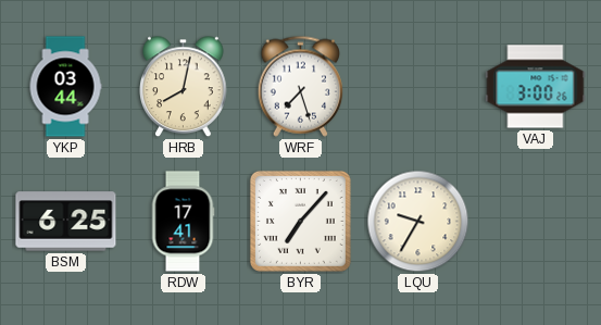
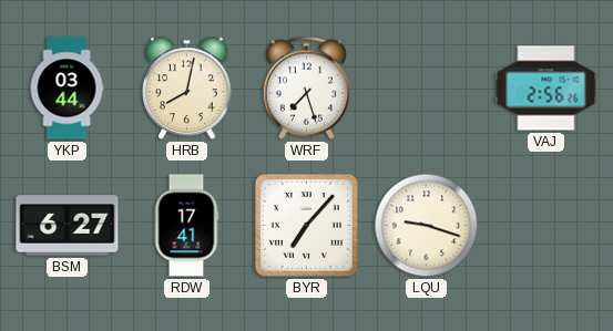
VAJ: 3:00 -> 2:56
BSM: 6:25 -> 6:27
LQU: 9:35 -> 9:18
